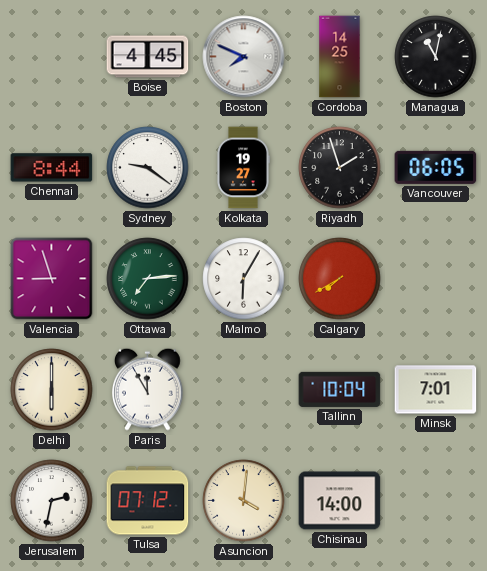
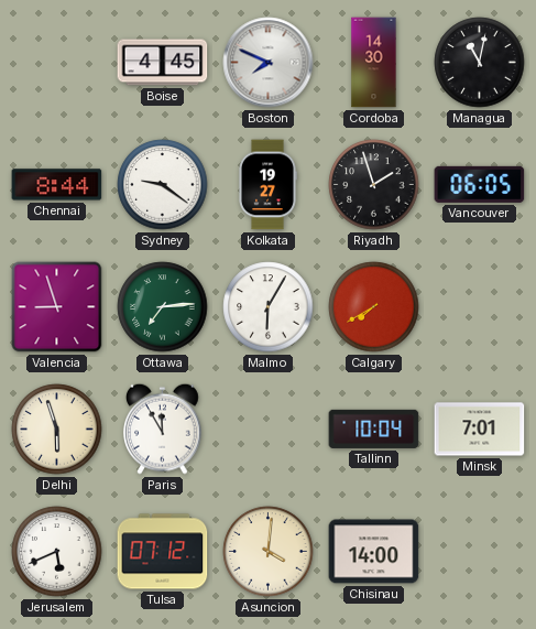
Cordoba: 14:25 -> 14:30
Delhi: 6:00 -> 5:57
Jerusalem: 2:32 -> 5:41
